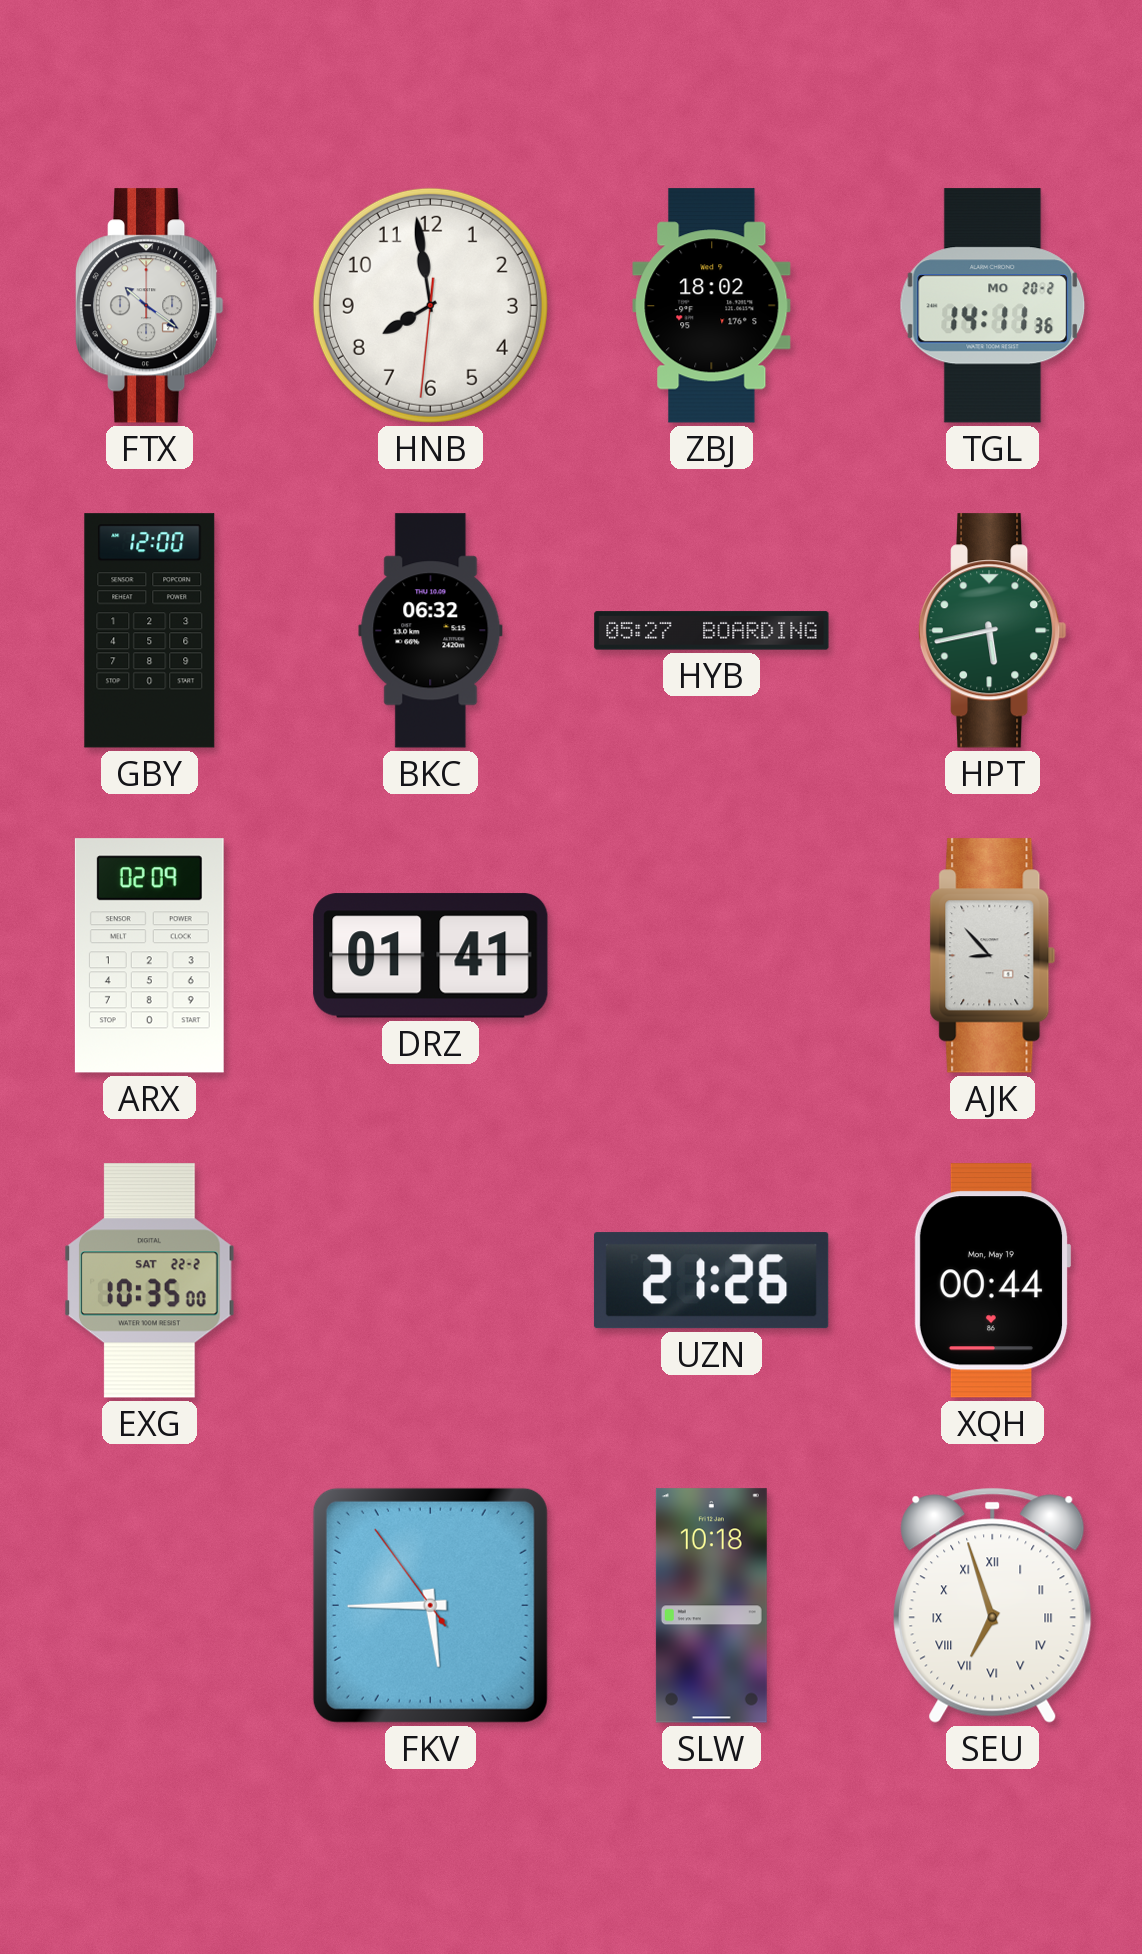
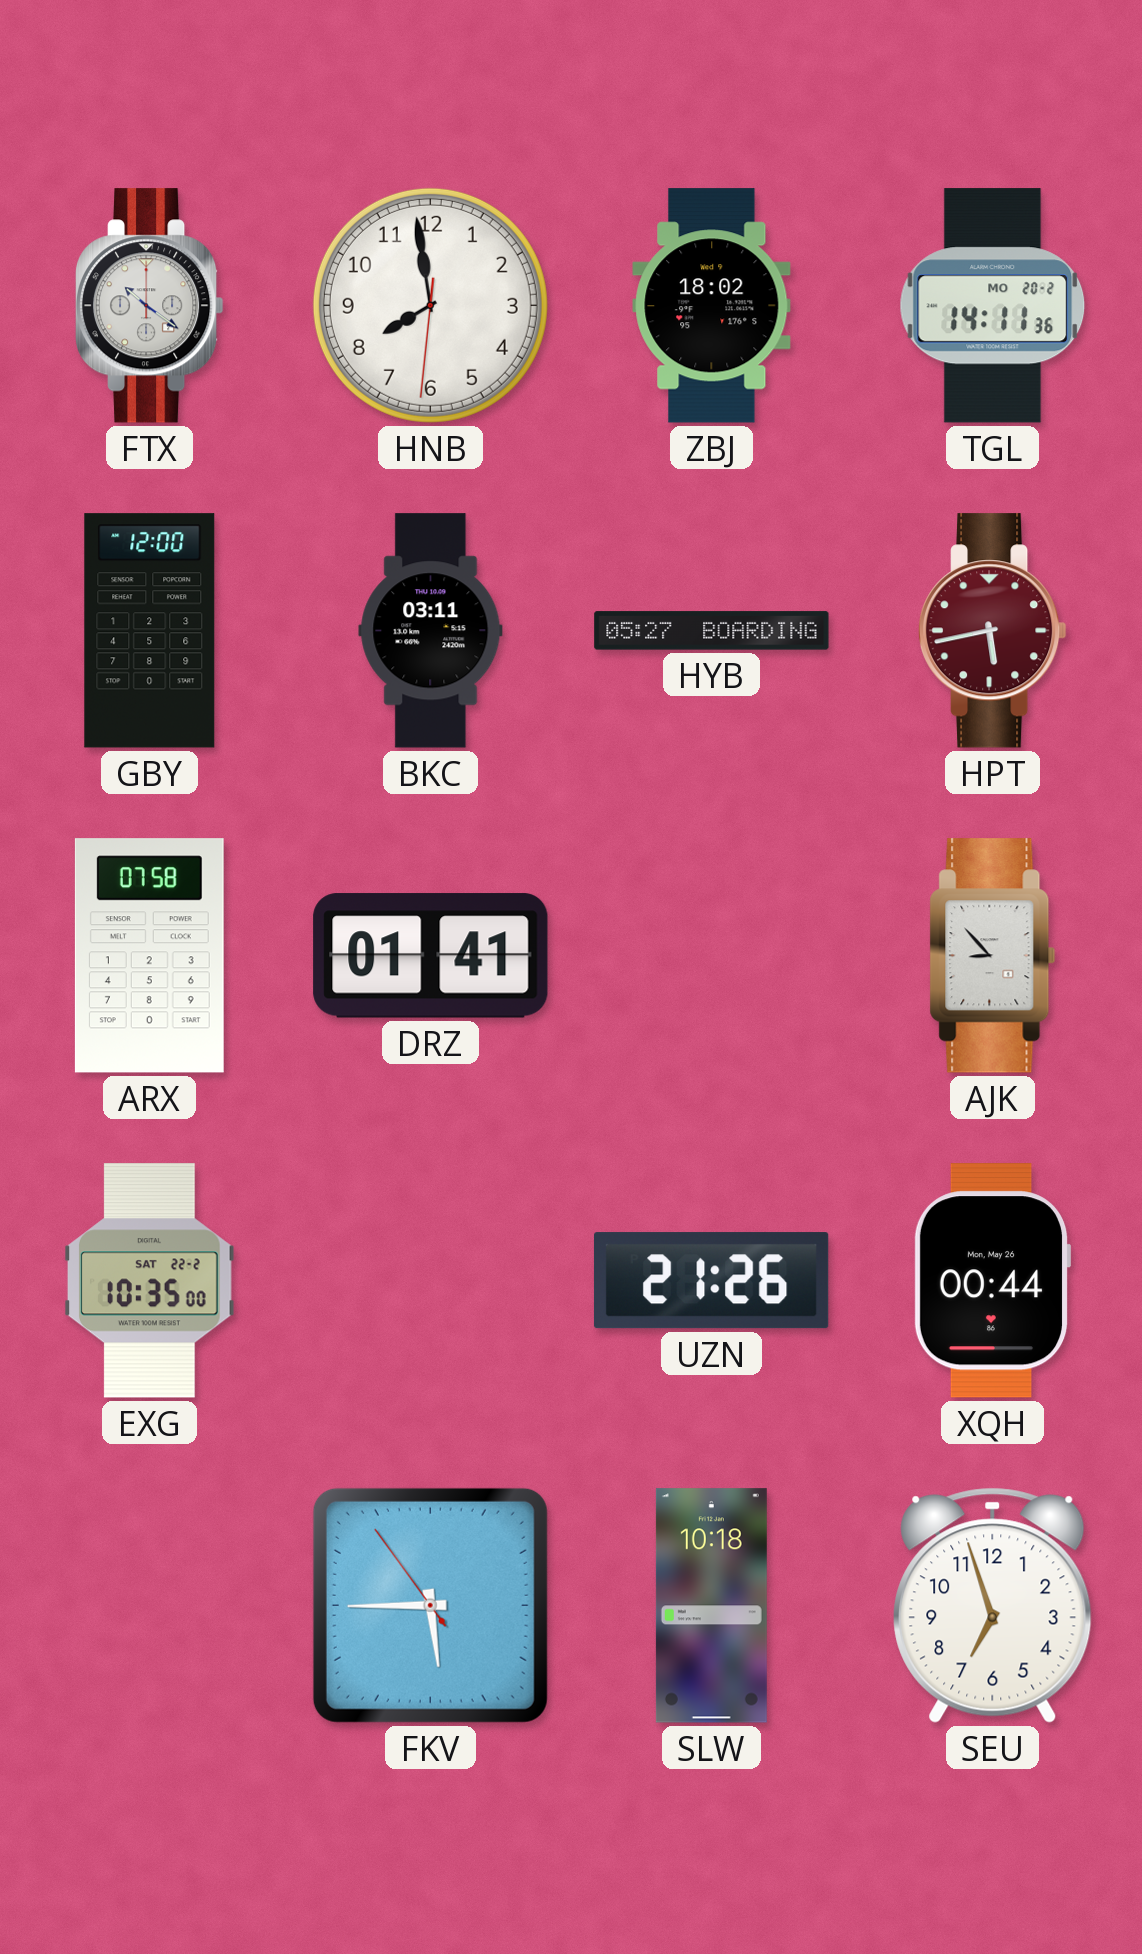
BKC: 06:32 -> 03:11
HPT dial: green -> burgundy
ARX: 02:09 -> 07:58
XQH date: Mon, May 19 -> Mon, May 26
SEU numerals: Roman -> Arabic
